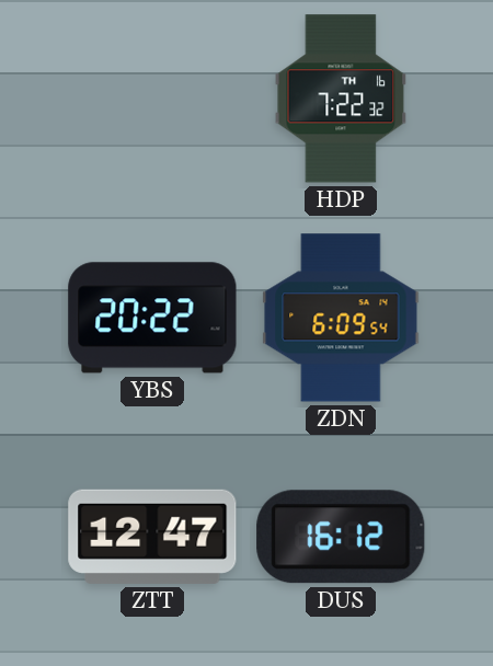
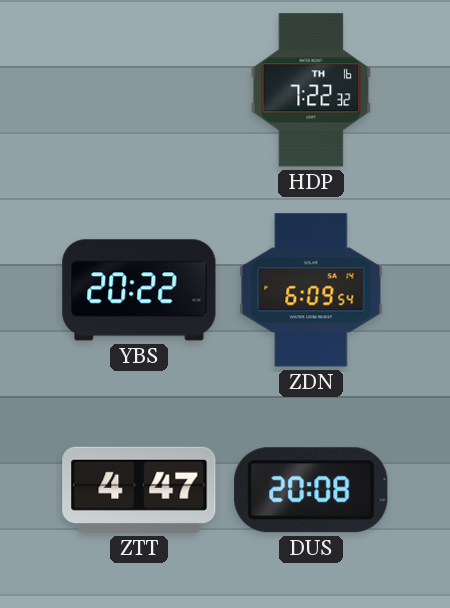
ZTT: 12:47 -> 4:47
DUS: 16:12 -> 20:08
